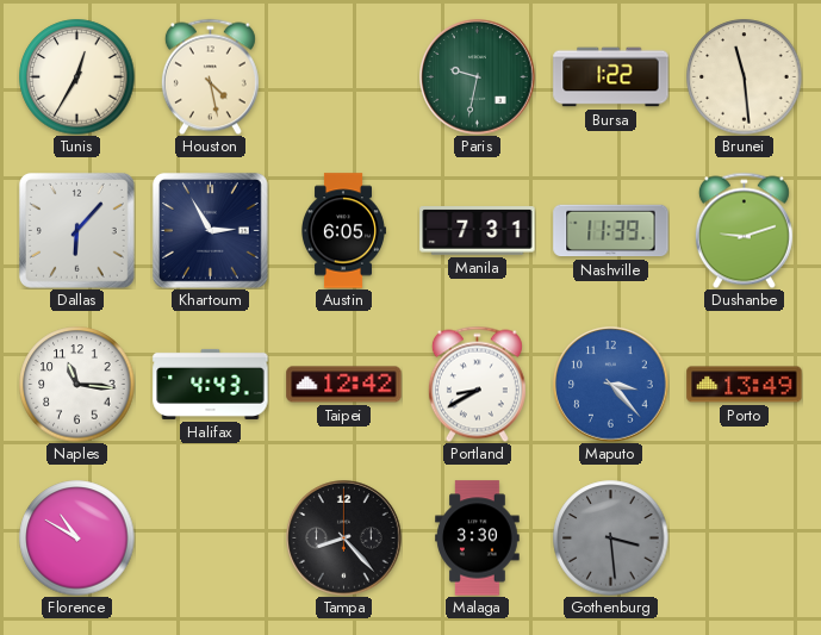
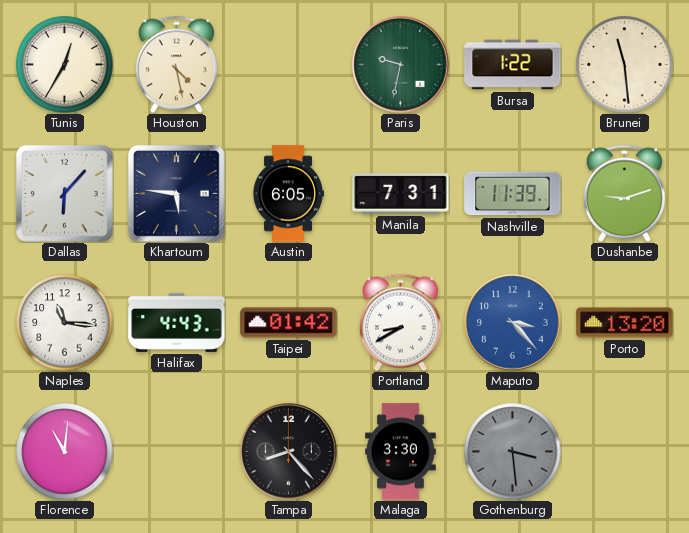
Khartoum: 2:55 -> 5:46
Taipei: 12:42 -> 01:42
Porto: 13:49 -> 13:20
Florence: 10:50 -> 11:01
